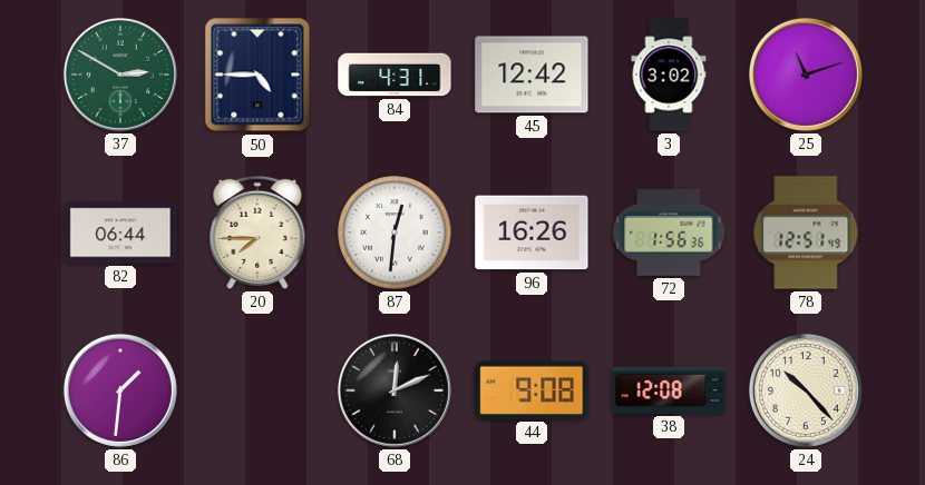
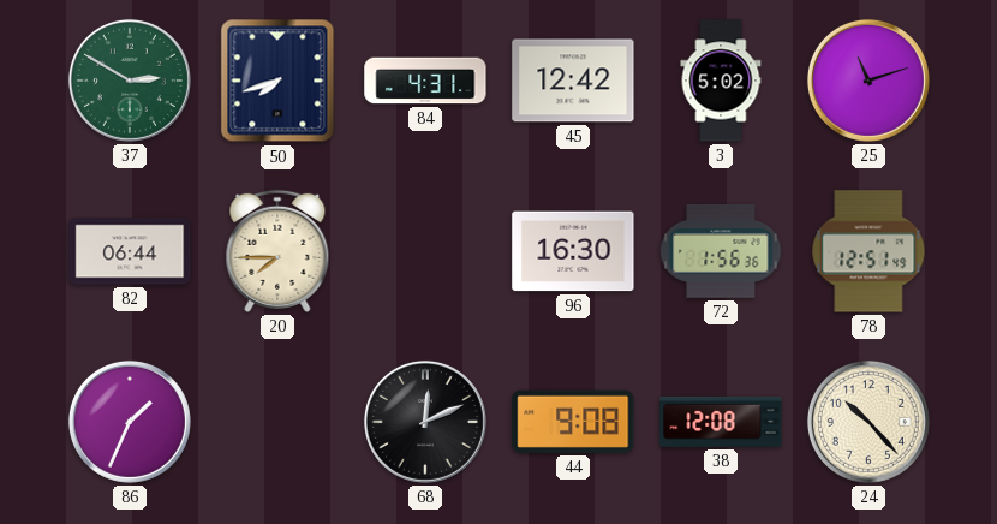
50: 4:45 -> 7:42
3: 3:02 -> 5:02
87: 12:31 -> none
96: 16:26 -> 16:30
86: 1:31 -> 1:34
